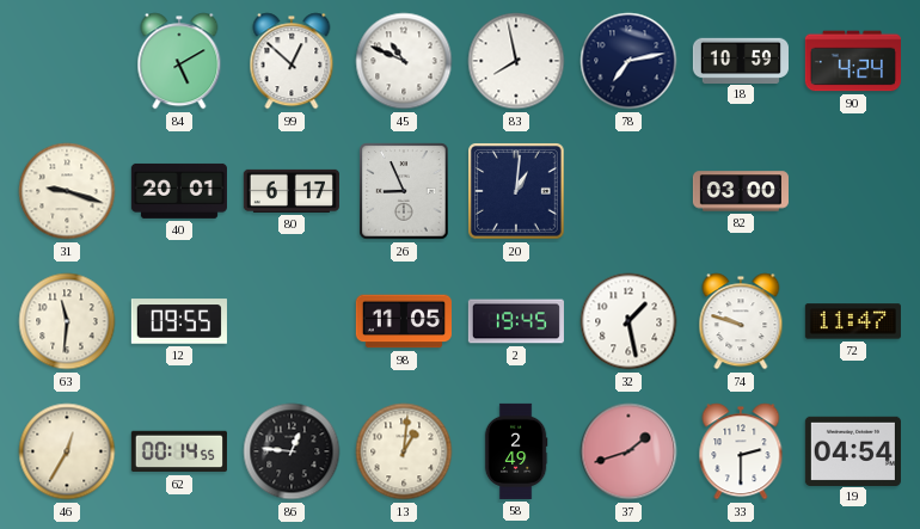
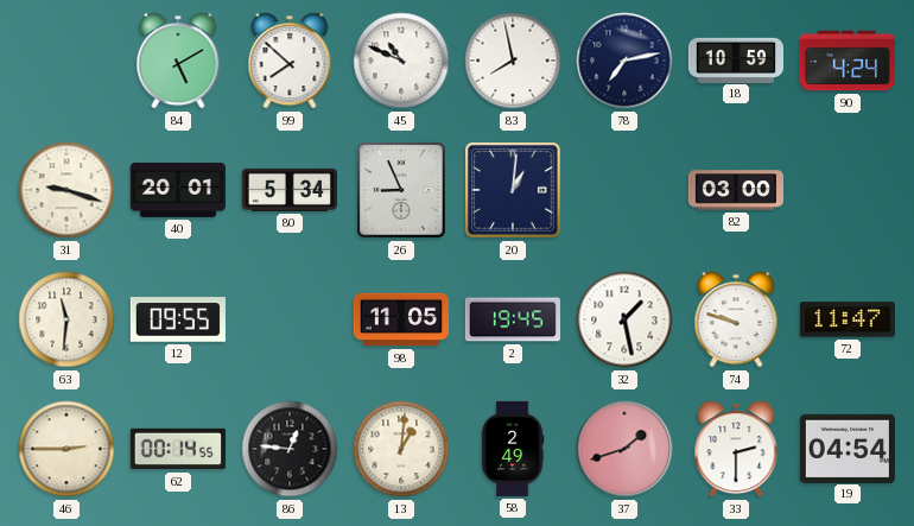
99: 12:52 -> 7:52
80: 6:17 -> 5:34
46: 12:35 -> 2:45
